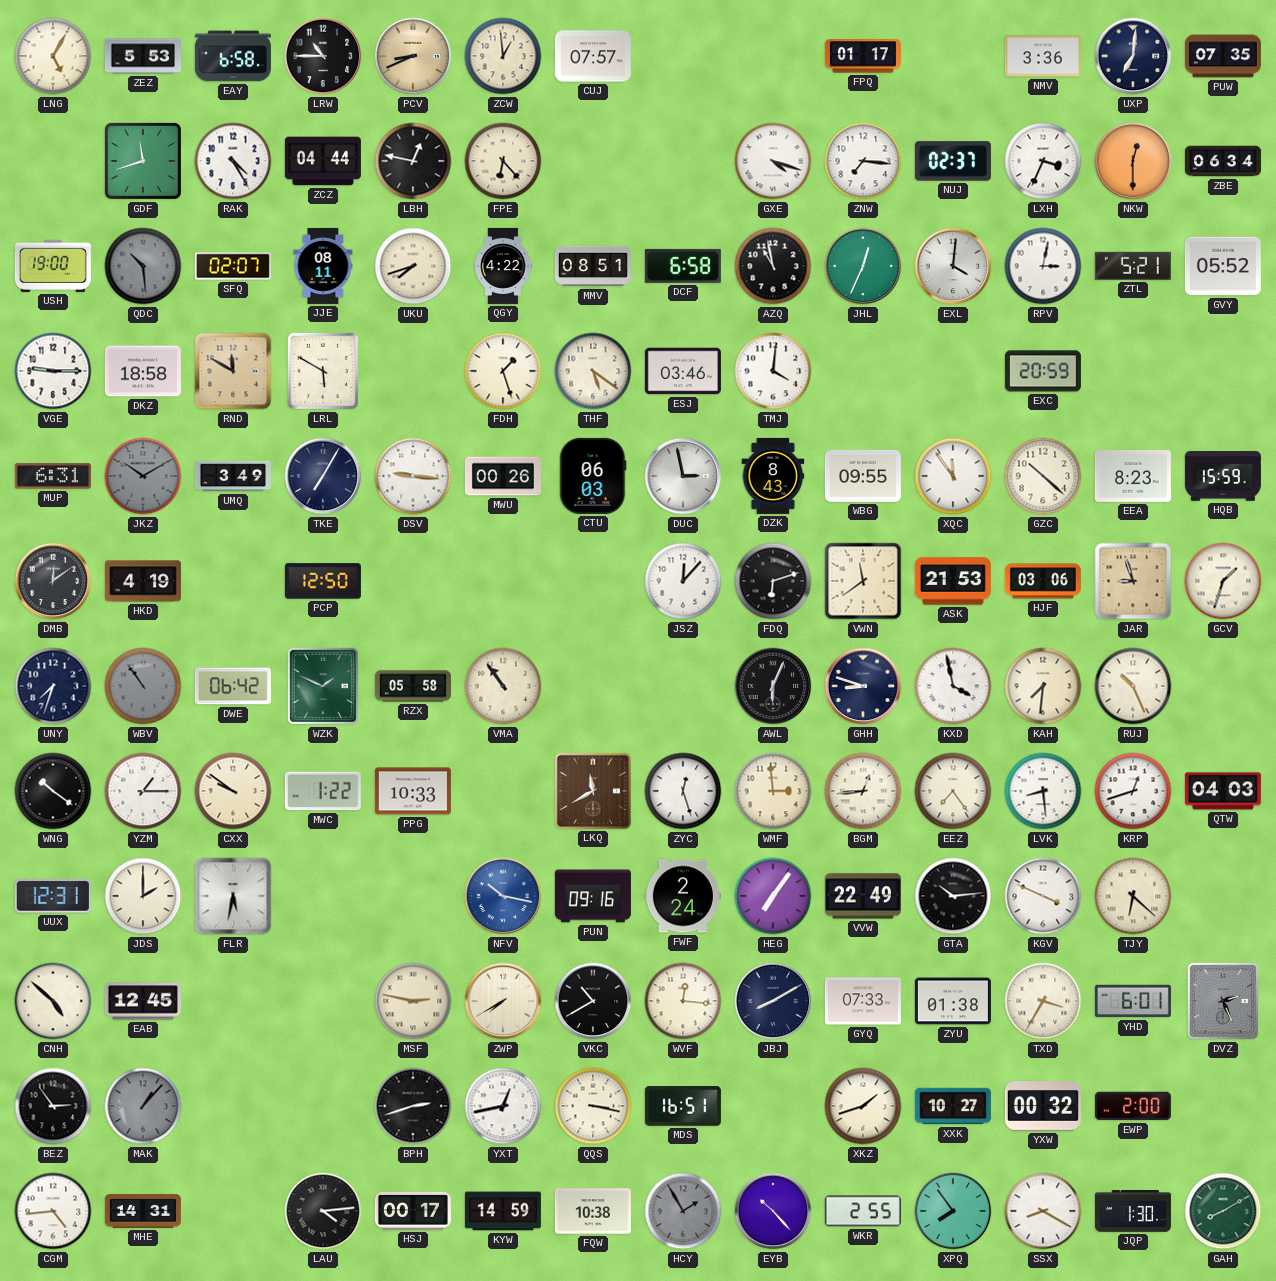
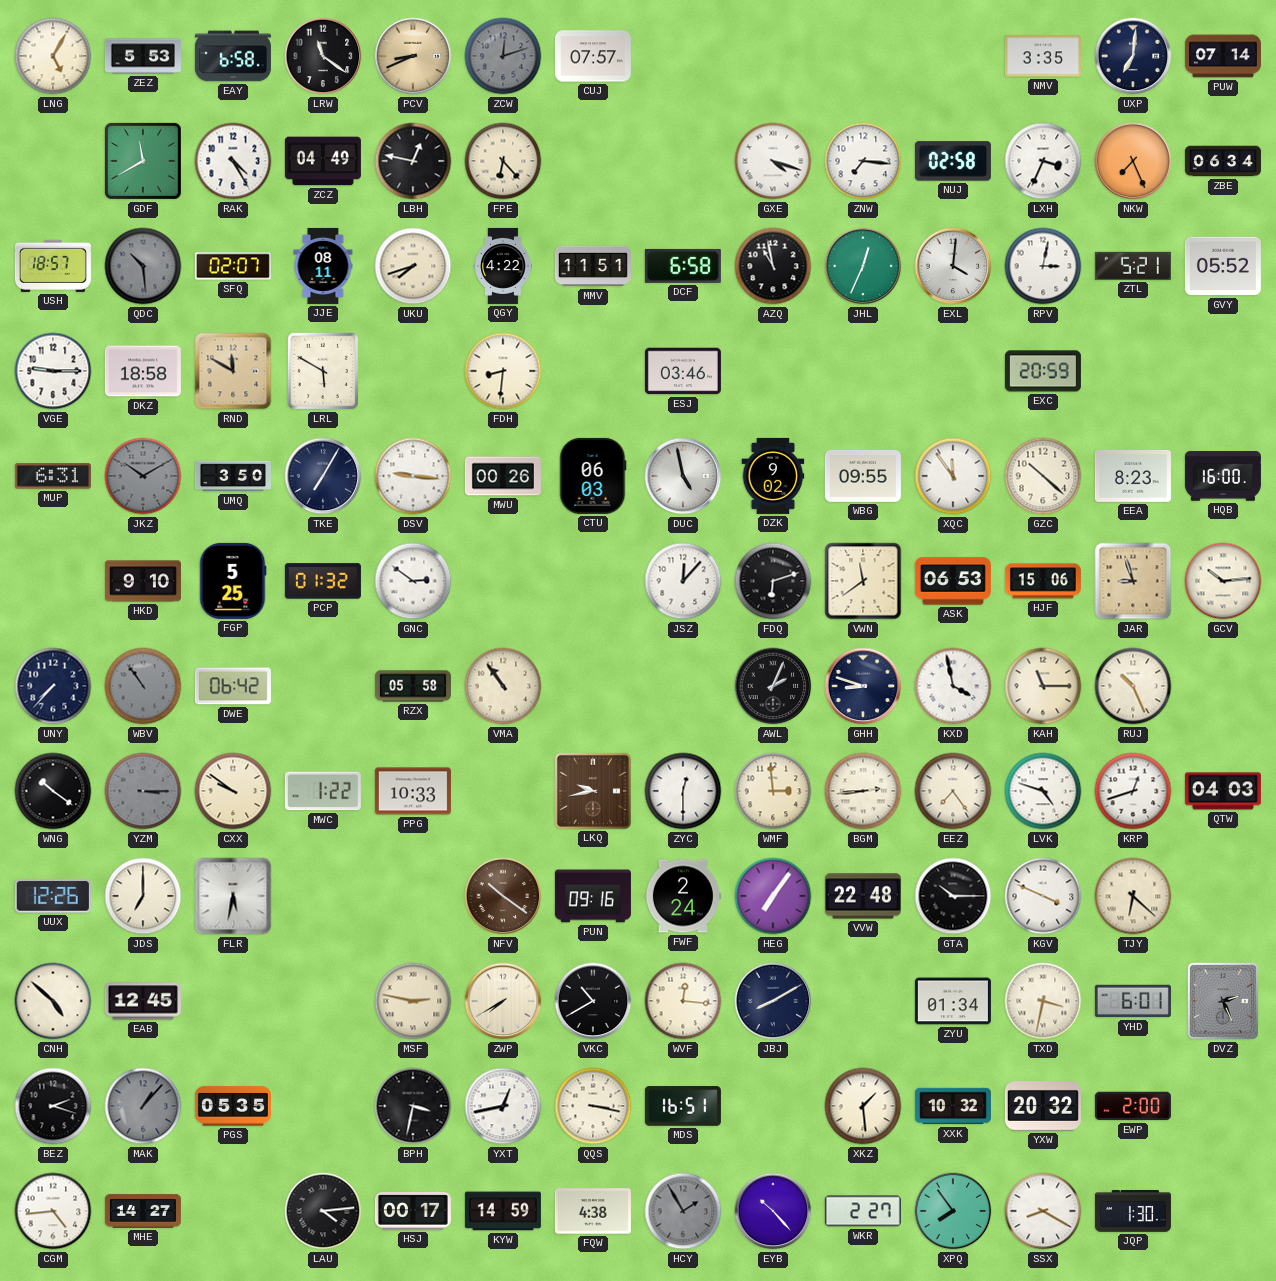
LRW: 10:45 -> 11:21
ZCW: 12:59 -> 12:12
ZCW dial: cream -> grey
FPQ: 01:17 -> none
NMV: 3:36 -> 3:35
PUW: 07:35 -> 07:14
GDF: 11:42 -> 11:40
ZCZ: 04:44 -> 04:49
NUJ: 02:37 -> 02:58
NKW: 12:30 -> 7:26
USH: 19:00 -> 18:57
MMV: 08:51 -> 11:51
FDH: 1:27 -> 8:31
THF: 5:21 -> none
TMJ: 4:01 -> none
UMQ: 3:49 -> 3:50
DUC: 2:58 -> 4:58
DZK: 8:43 -> 9:02
HQB: 15:59 -> 16:00
DMB: 12:09 -> none
HKD: 4:19 -> 9:10
FGP: none -> 5:25
PCP: 12:50 -> 01:32
GNC: none -> 2:51
ASK: 21:53 -> 06:53
HJF: 03:06 -> 15:06
GCV: 1:33 -> 10:14
UNY: 7:33 -> 7:37
WZK: 1:49 -> none
AWL: 6:04 -> 2:04
KAH: 7:31 -> 11:15
YZM: 1:15 -> 3:15
YZM dial: white -> grey
LKQ: 11:40 -> 9:43
ZYC: 12:27 -> 12:30
BGM: 12:44 -> 2:44
LVK: 8:29 -> 4:48
UUX: 12:31 -> 12:26
JDS: 2:00 -> 7:00
NFV: 10:17 -> 10:21
NFV dial: blue -> brown
VVW: 22:49 -> 22:48
GTA: 10:14 -> 10:15
GYQ: 07:33 -> none
ZYU: 01:38 -> 01:34
TXD: 3:35 -> 3:32
BEZ: 2:54 -> 2:18
PGS: none -> 05:35
BPH: 2:42 -> 3:32
XKZ: 1:42 -> 1:29
XXK: 10:27 -> 10:32
YXW: 00:32 -> 20:32
MHE: 14:31 -> 14:27
FQW: 10:38 -> 4:38
WKR: 2:55 -> 2:27
GAH: 8:10 -> none
